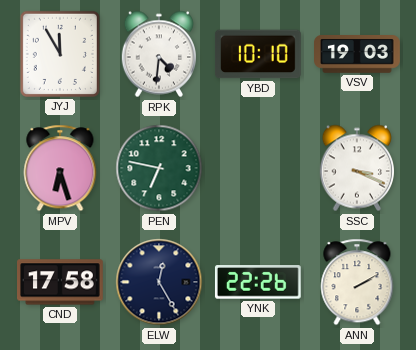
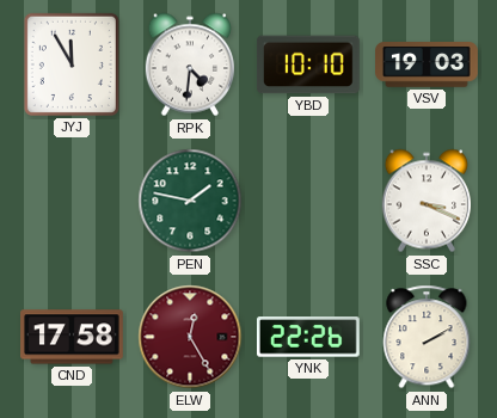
MPV: 6:27 -> none
PEN: 6:47 -> 1:47
ELW dial: navy -> burgundy
